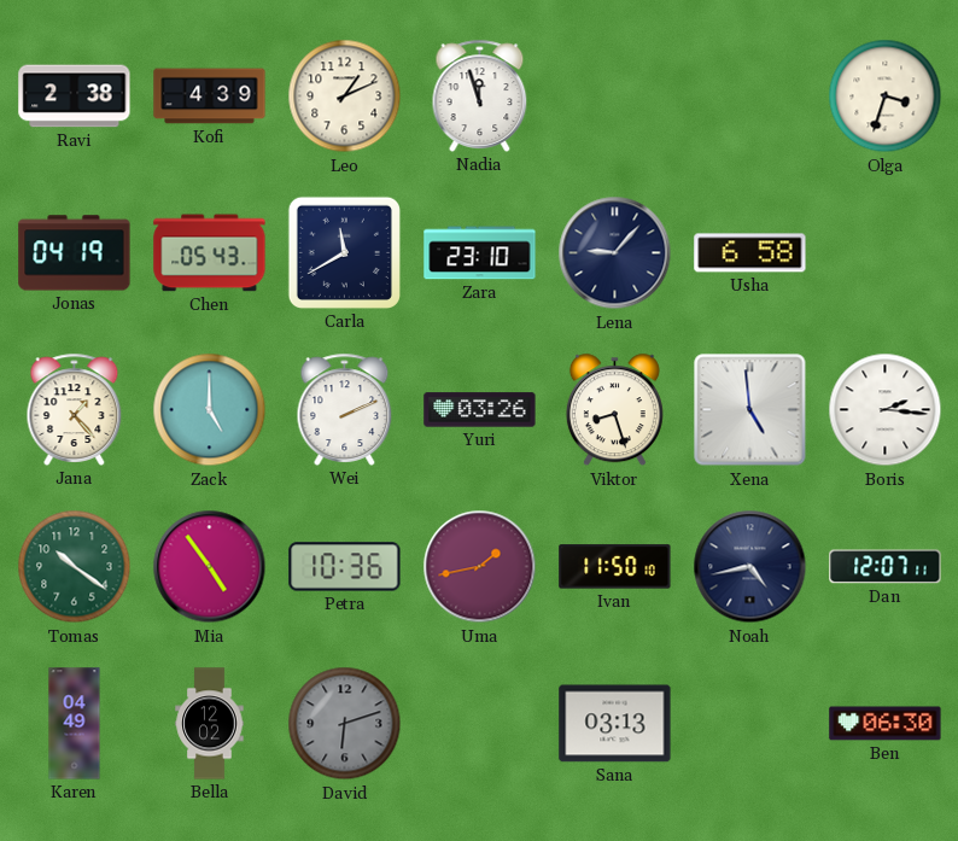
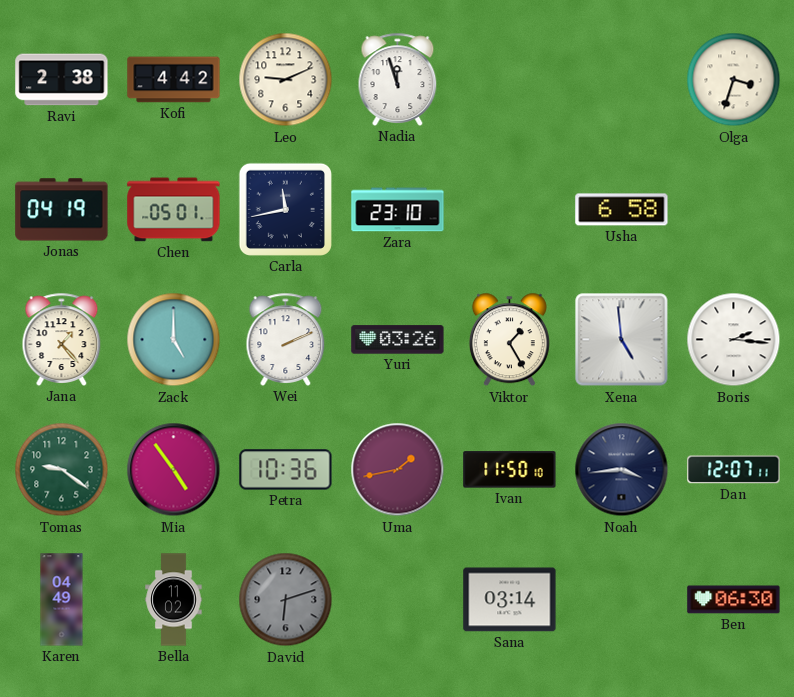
Kofi: 4:39 -> 4:42
Leo: 1:11 -> 9:11
Chen: 05:43 -> 05:01
Carla: 11:40 -> 11:43
Lena: 9:07 -> none
Viktor: 8:27 -> 1:25
Tomas: 10:21 -> 9:21
Noah: 4:43 -> 3:44
Bella: 12:02 -> 11:02
Sana: 03:13 -> 03:14
